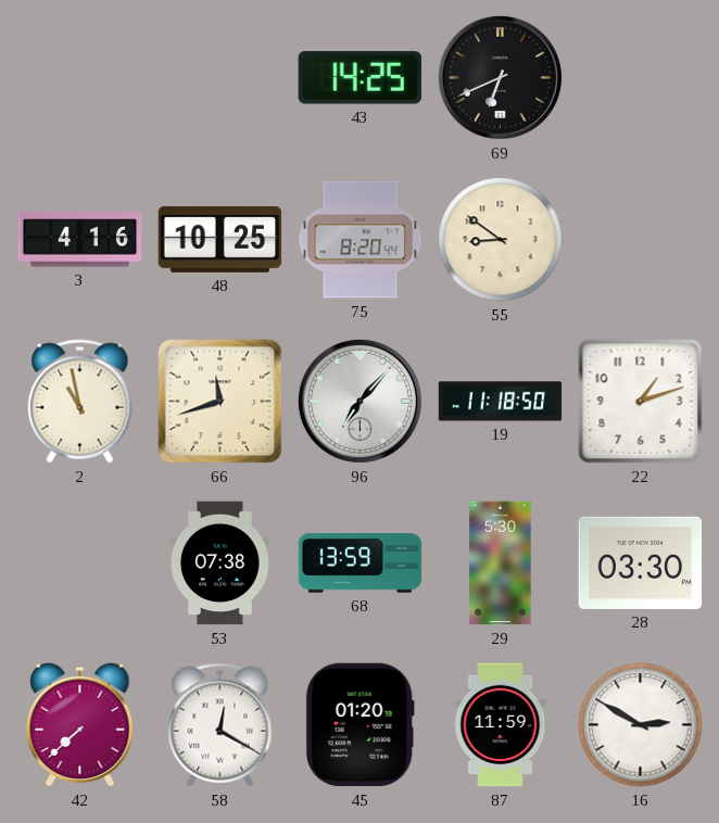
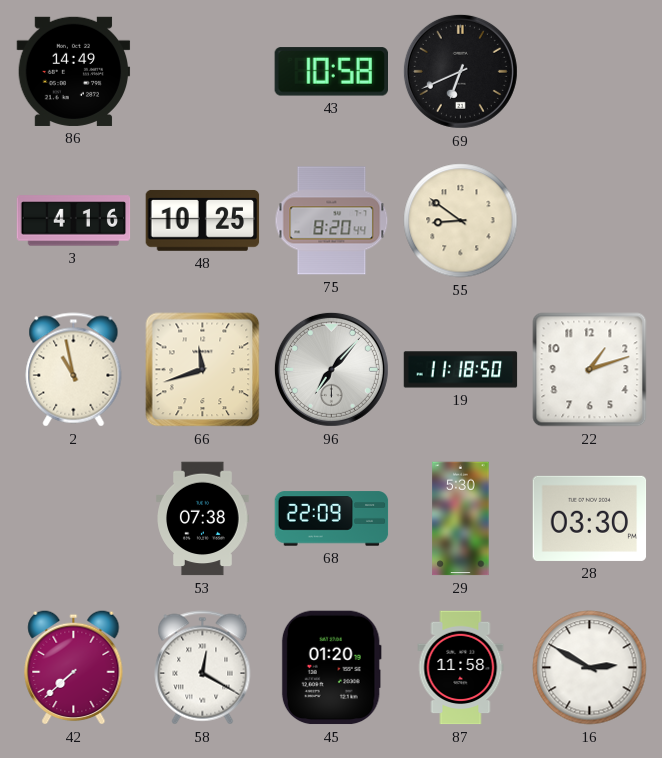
86: none -> 14:49
43: 14:25 -> 10:58
68: 13:59 -> 22:09
87: 11:59 -> 11:58
